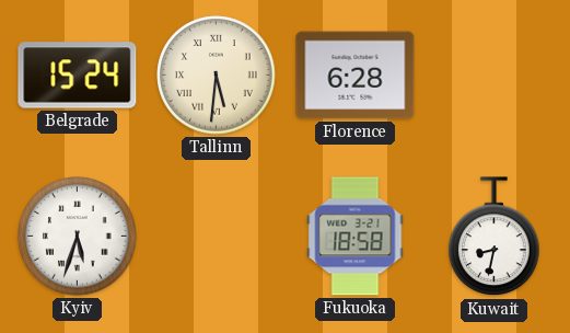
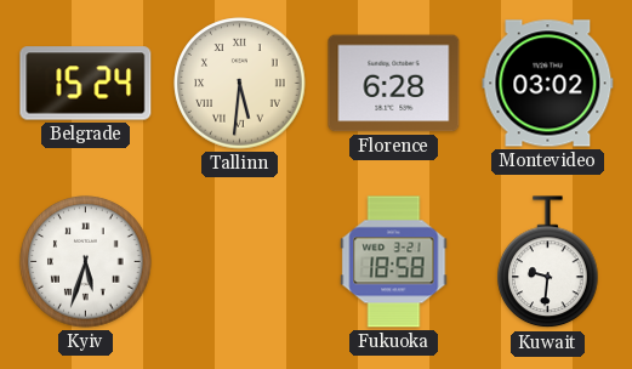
Montevideo: none -> 03:02
Kuwait: 8:32 -> 9:31
